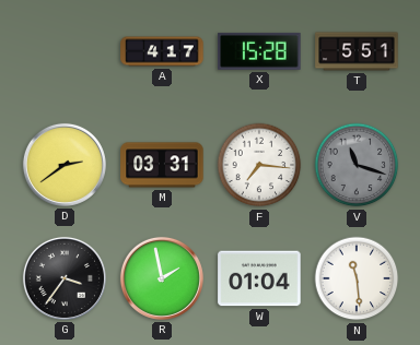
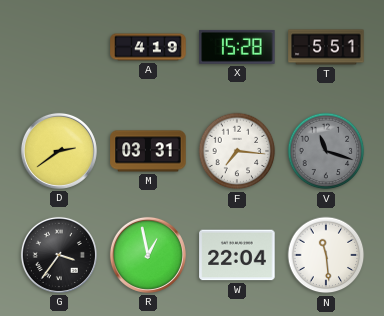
A: 4:17 -> 4:19
R: 1:58 -> 12:58
W: 01:04 -> 22:04
